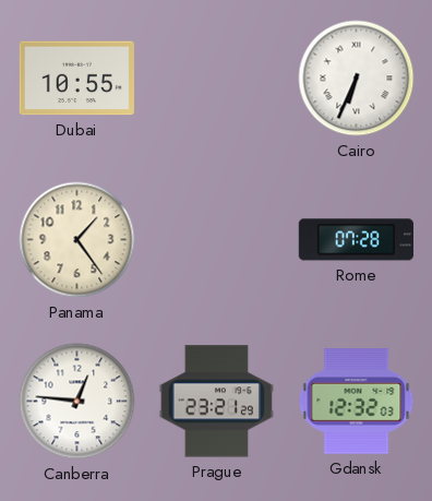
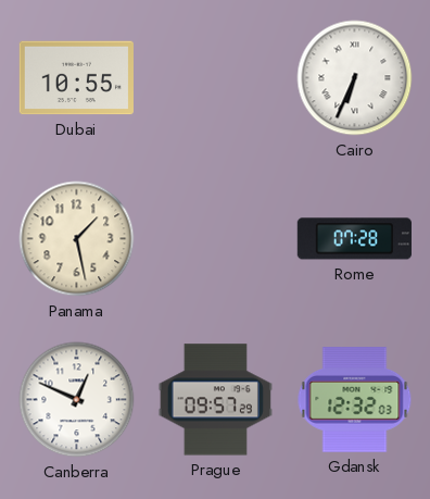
Panama: 1:24 -> 1:28
Canberra: 12:46 -> 12:49
Prague: 23:21 -> 09:57
